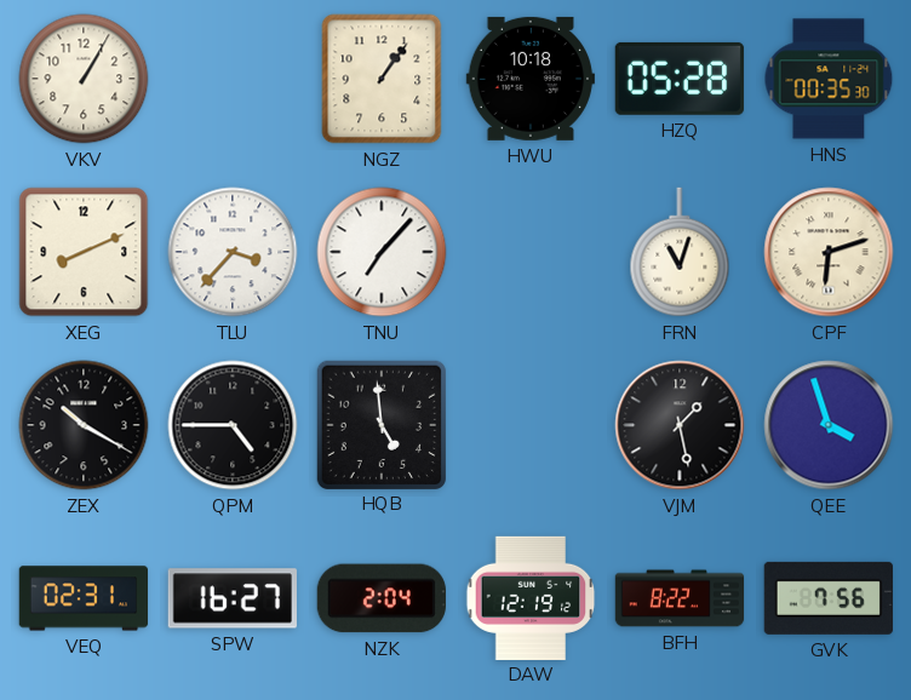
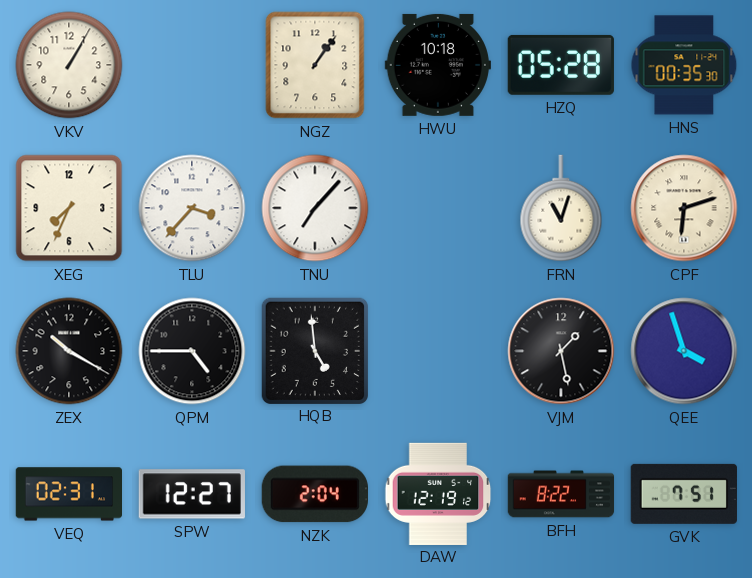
XEG: 8:11 -> 7:34
SPW: 16:27 -> 12:27
GVK: 7:56 -> 7:51
